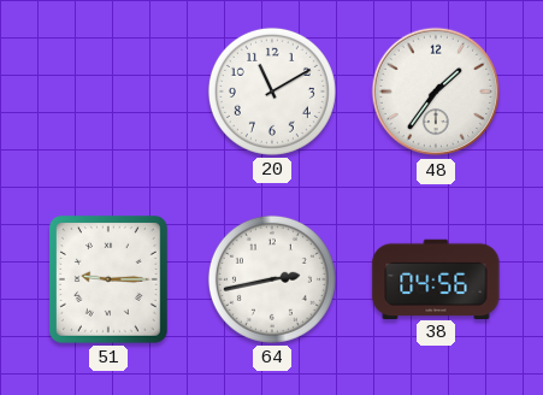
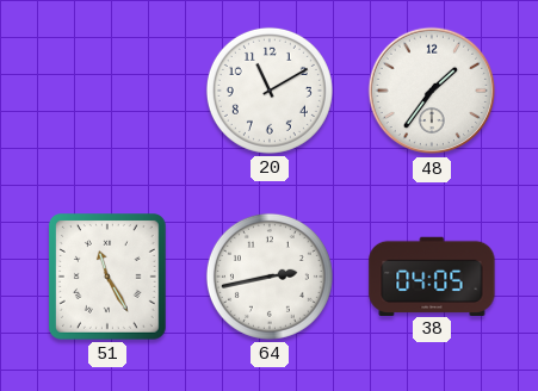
51: 9:15 -> 11:25
38: 04:56 -> 04:05
